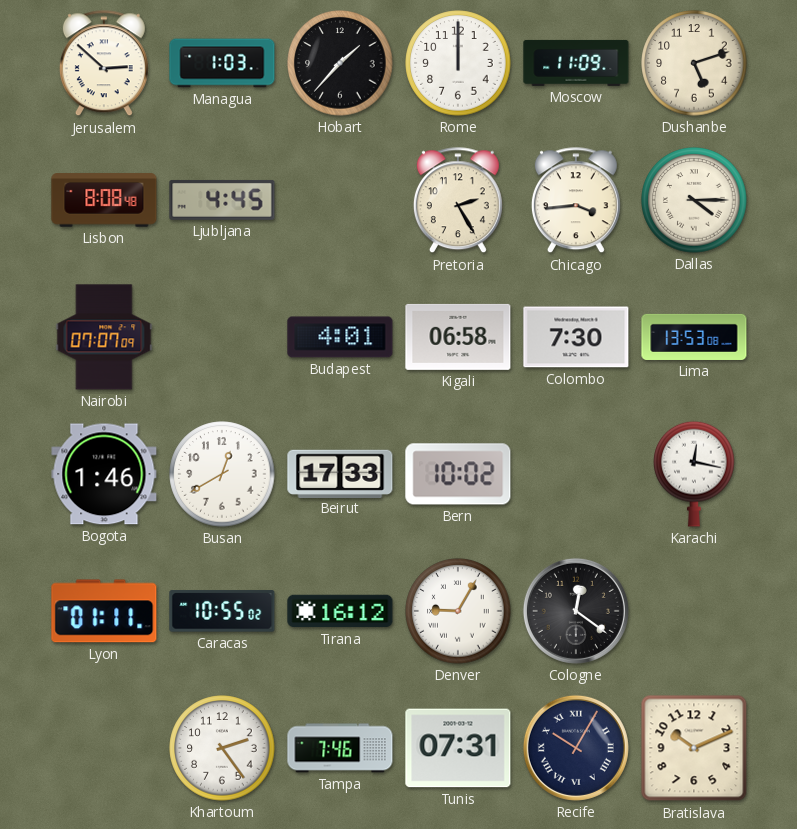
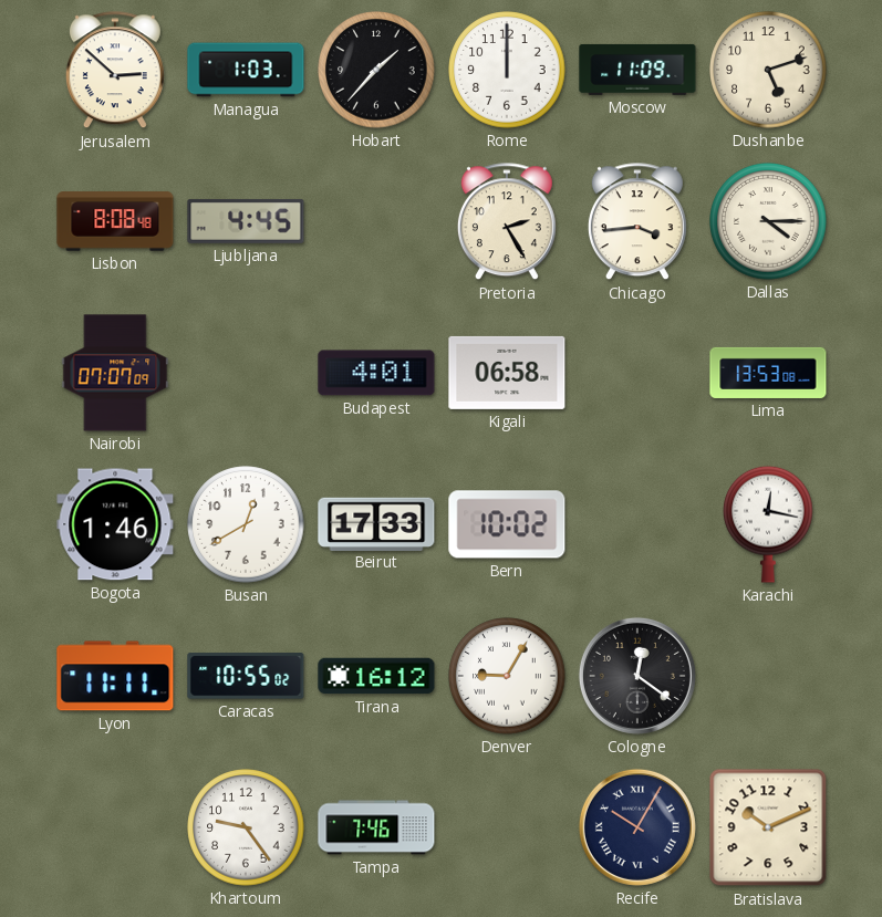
Colombo: 7:30 -> none
Lyon: 01:11 -> 11:11
Khartoum: 2:24 -> 9:24
Tunis: 07:31 -> none
